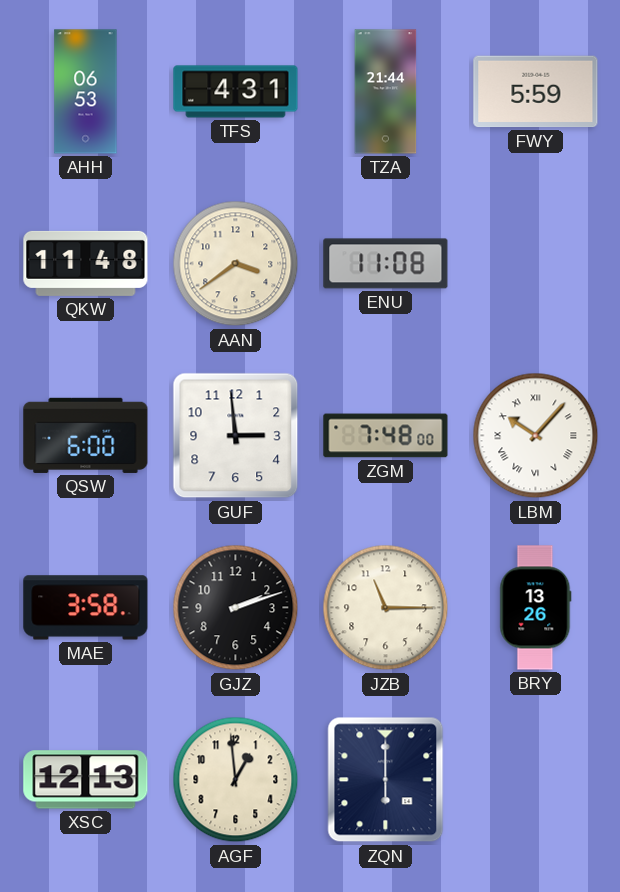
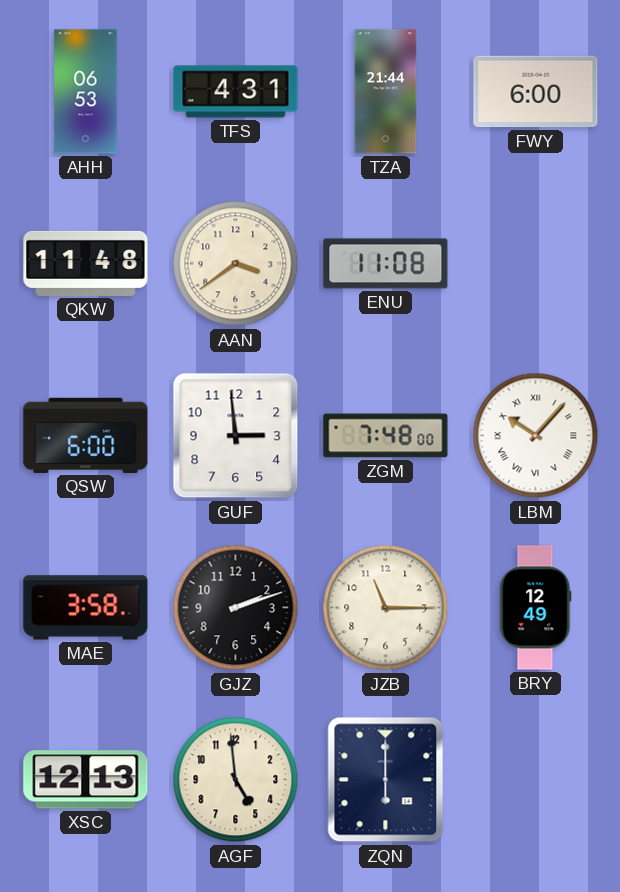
FWY: 5:59 -> 6:00
BRY: 13:26 -> 12:49
AGF: 12:59 -> 4:59
